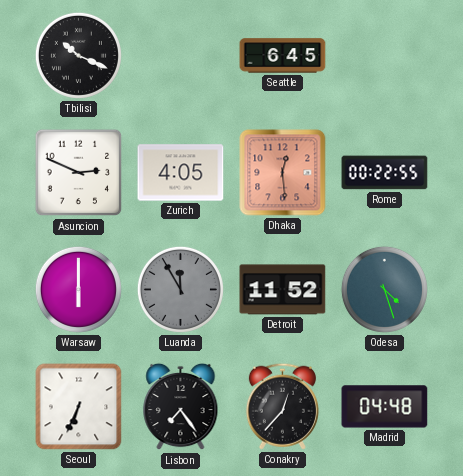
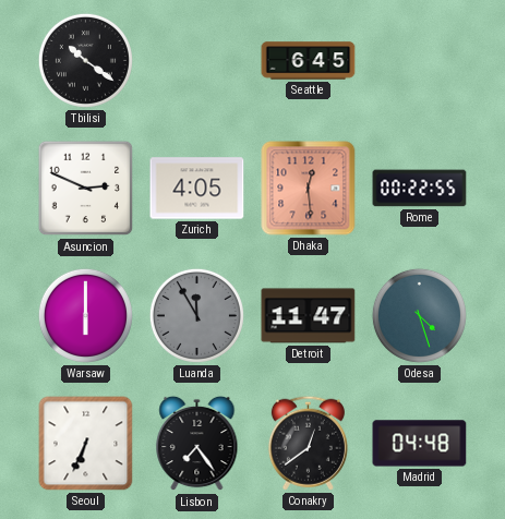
Tbilisi: 10:19 -> 10:21
Detroit: 11:52 -> 11:47
Conakry: 12:37 -> 12:39
